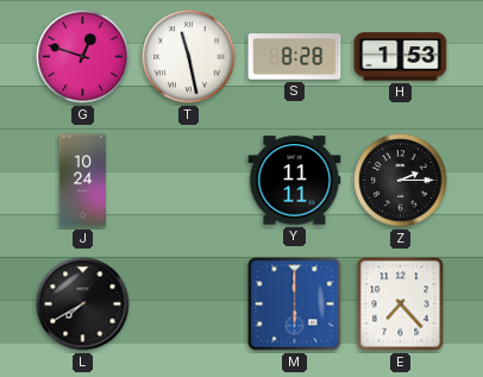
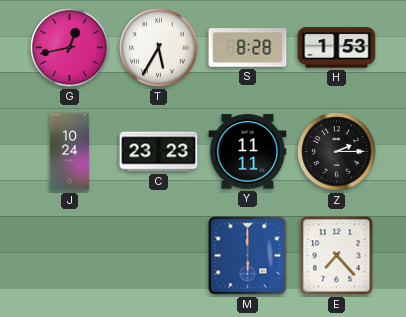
G: 12:48 -> 12:43
T: 11:28 -> 5:35
C: none -> 23:23
L: 7:40 -> none
